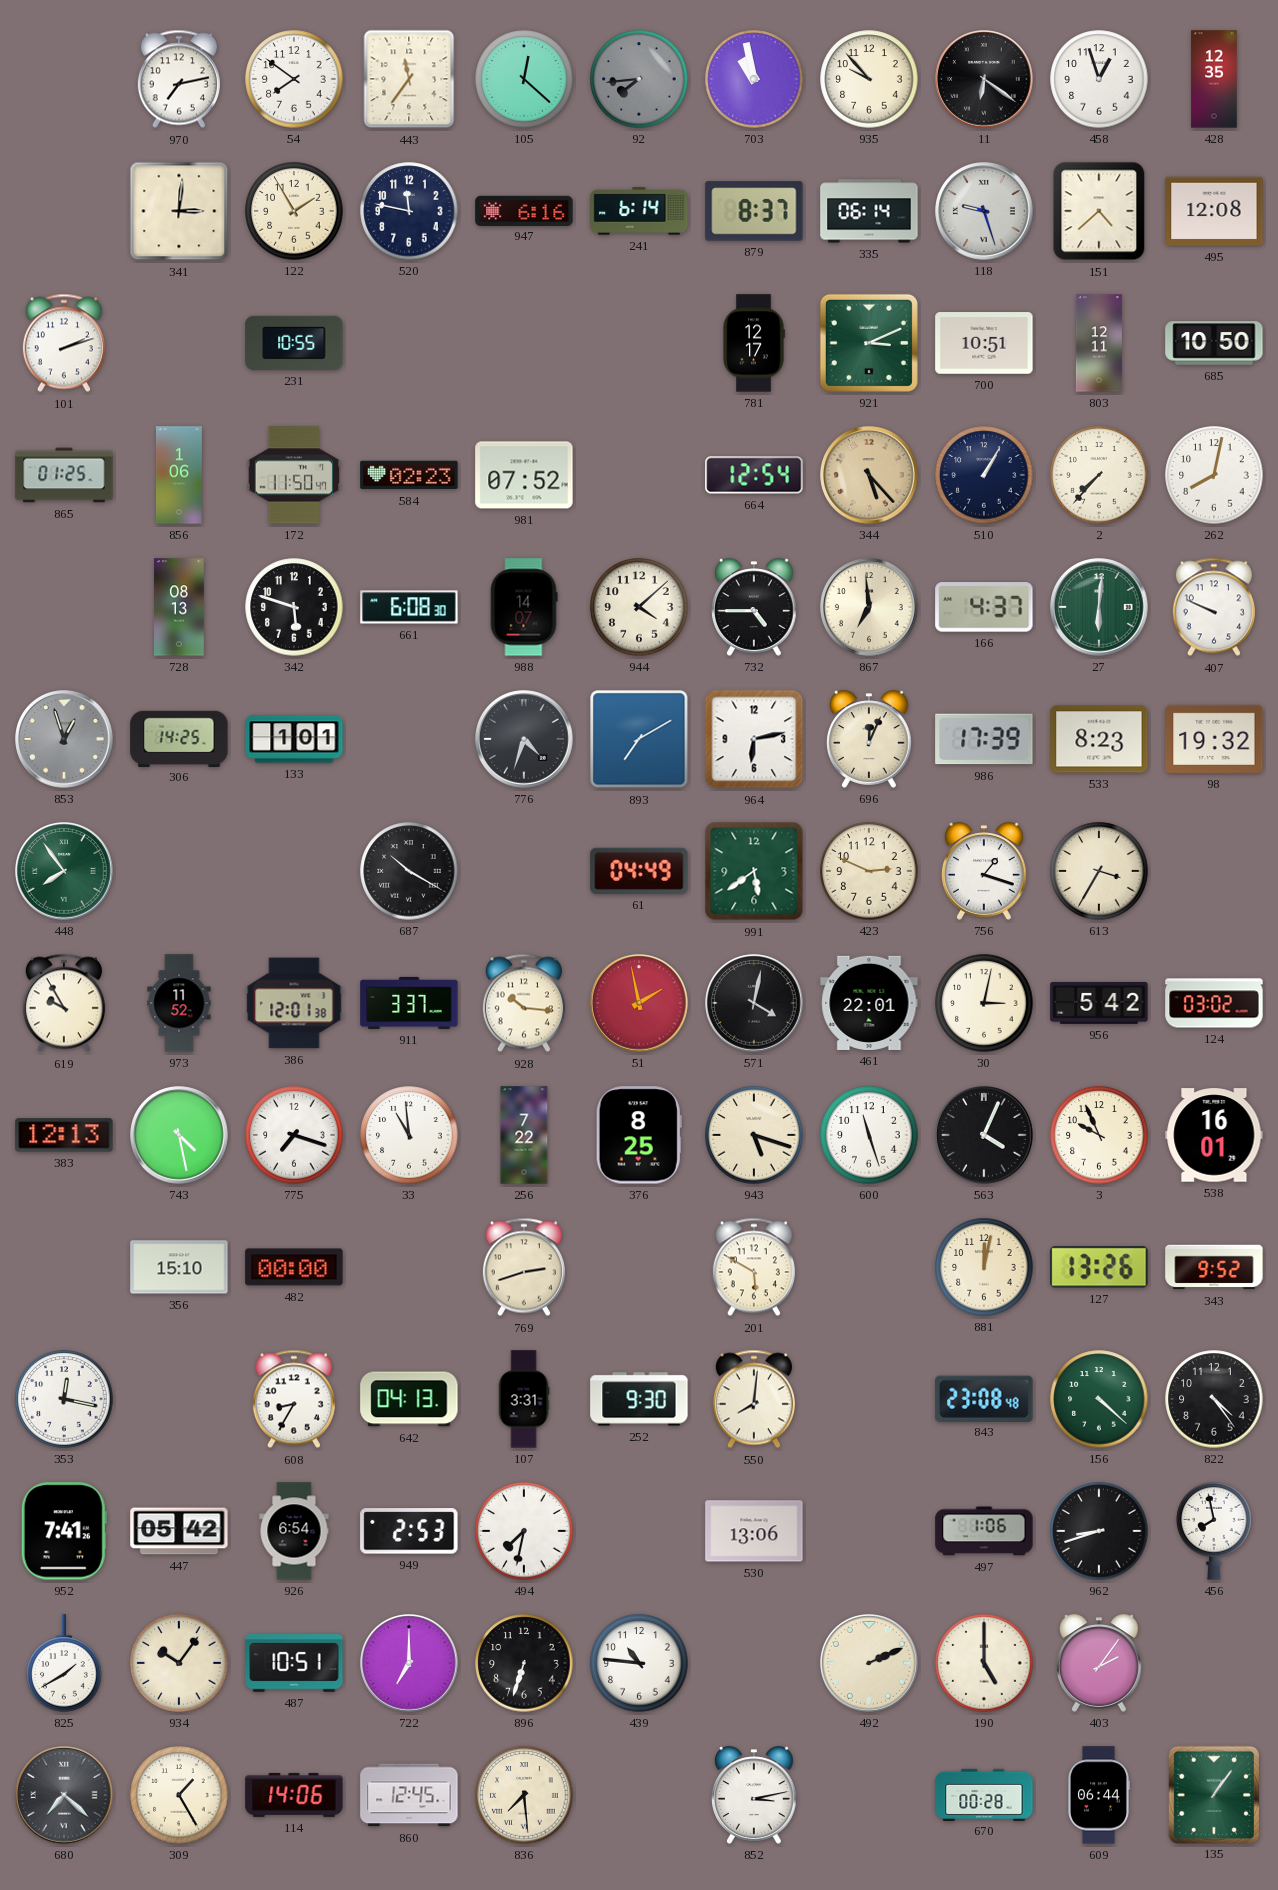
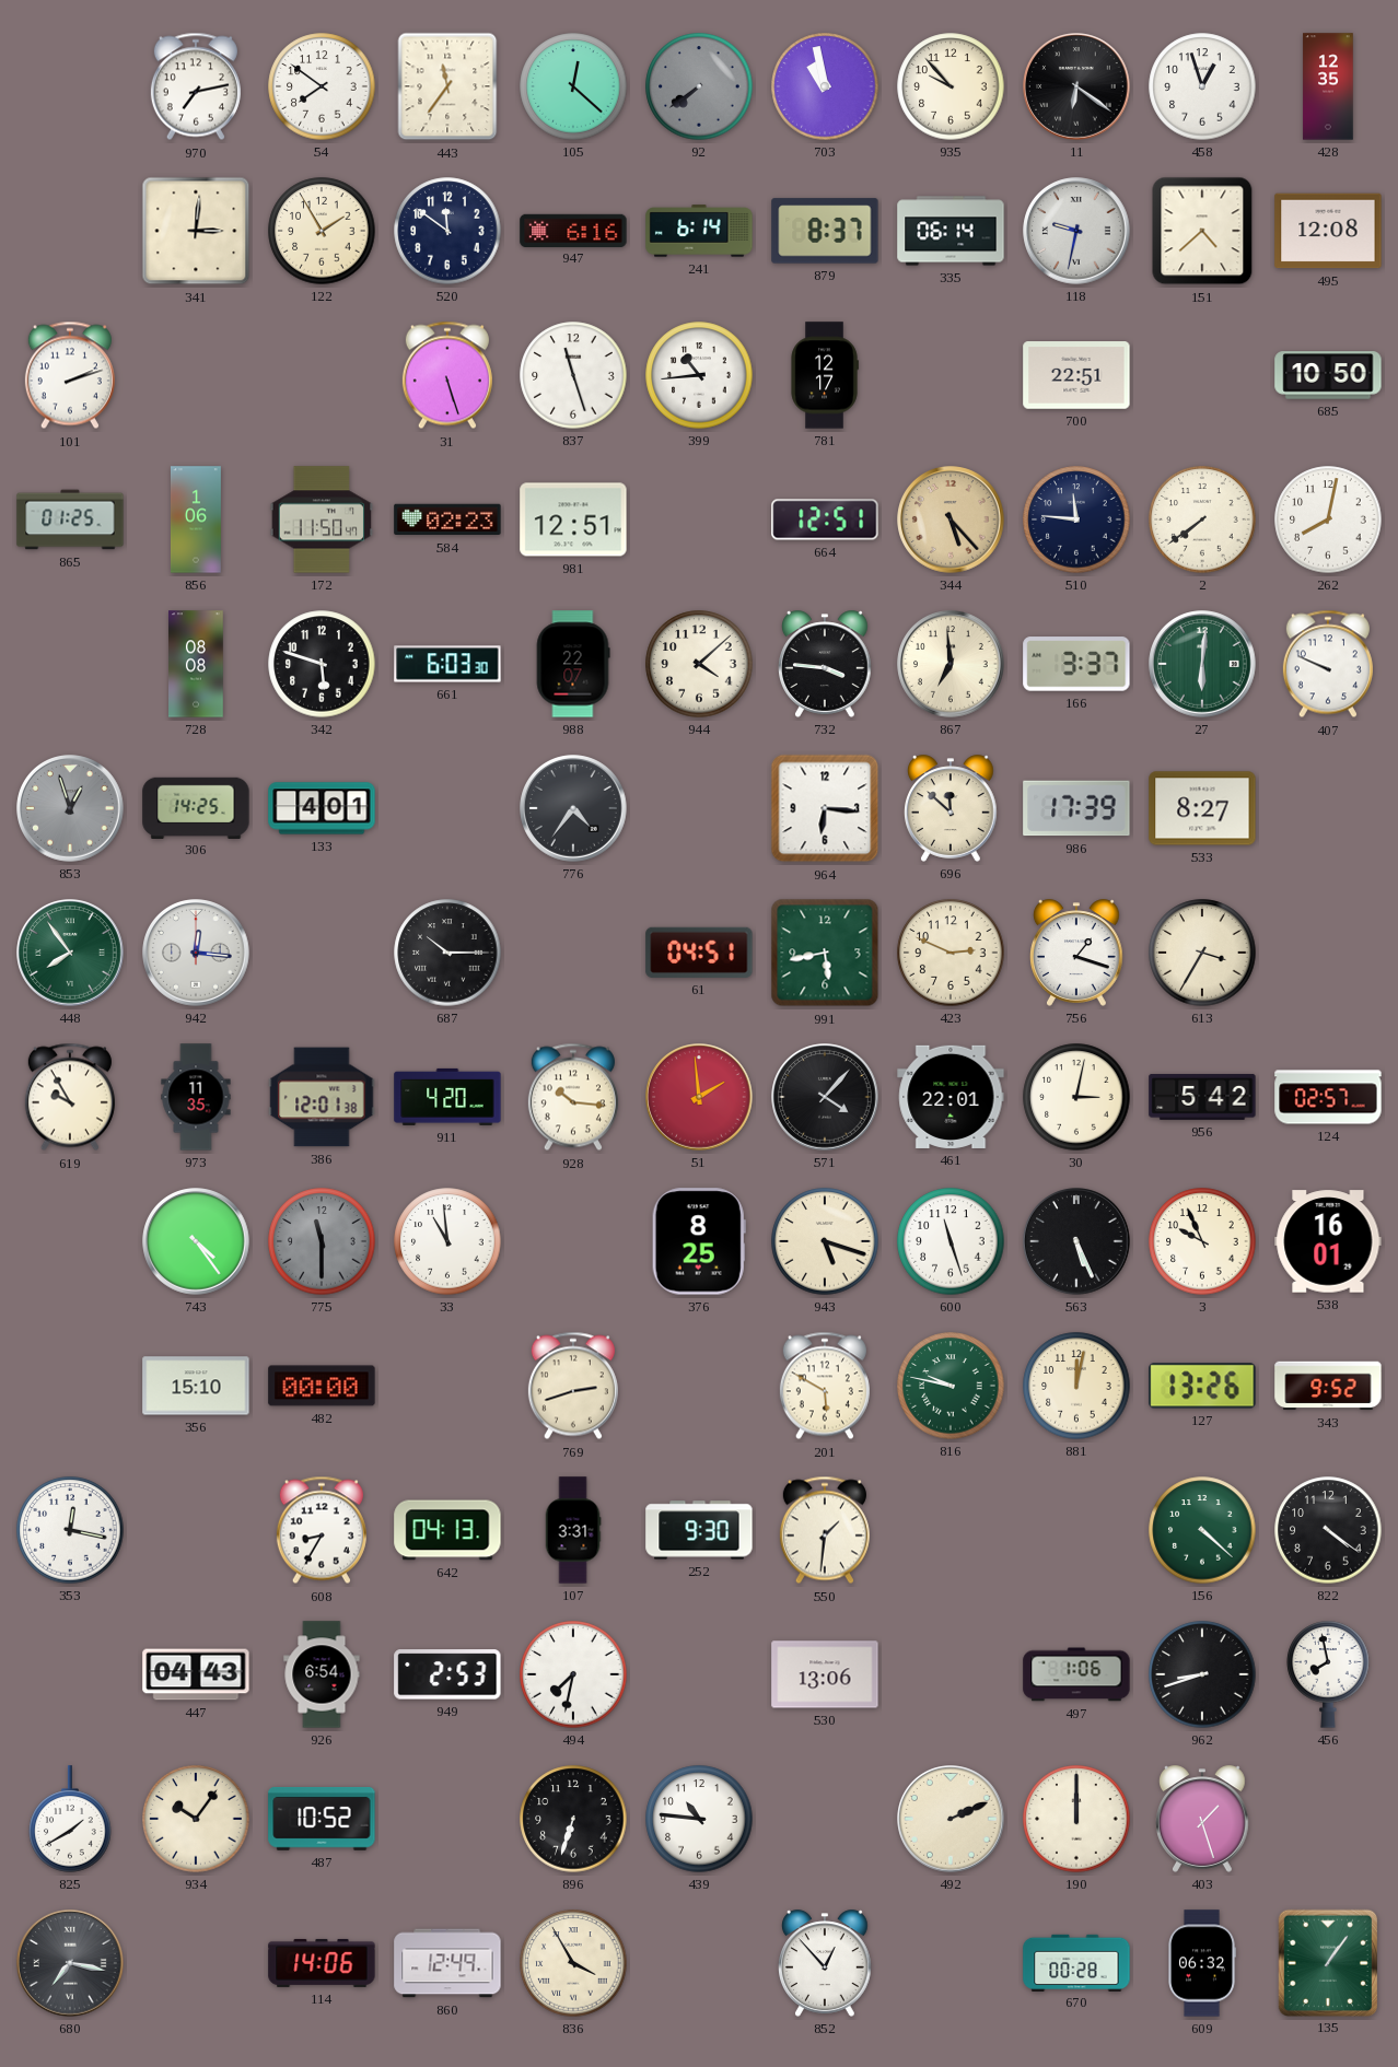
92: 7:44 -> 7:39
520: 11:47 -> 11:51
118: 9:27 -> 9:32
231: 10:55 -> none
31: none -> 5:27
837: none -> 11:27
399: none -> 10:44
921: 3:11 -> none
700: 10:51 -> 22:51
803: 12:11 -> none
981: 07:52 -> 12:51
664: 12:54 -> 12:51
510: 1:05 -> 11:46
2: 7:37 -> 7:39
728: 08:13 -> 08:08
661: 6:08 -> 6:03
988: 14:07 -> 22:07
732: 4:45 -> 3:46
166: 4:37 -> 3:37
133: 1:01 -> 4:01
776: 4:33 -> 4:36
893: 7:10 -> none
964: 6:13 -> 6:16
696: 12:04 -> 11:52
533: 8:23 -> 8:27
98: 19:32 -> none
942: none -> 12:16
687: 10:20 -> 10:15
61: 04:49 -> 04:51
991: 5:39 -> 5:43
973: 11:52 -> 11:35
911: 3:37 -> 4:20
51: 1:58 -> 1:59
571: 4:02 -> 4:07
124: 03:02 -> 02:57
383: 12:13 -> none
743: 4:28 -> 4:24
775: 7:18 -> 11:30
775 dial: white -> grey
256: 7:22 -> none
563: 4:04 -> 5:26
816: none -> 9:47
550: 8:01 -> 1:31
843: 23:08 -> none
822: 4:24 -> 4:21
952: 7:41 -> none
447: 05:42 -> 04:43
487: 10:51 -> 10:52
722: 7:00 -> none
190: 5:00 -> 12:00
403: 2:06 -> 1:27
680: 7:22 -> 7:17
309: 1:25 -> none
860: 12:45 -> 12:49
836: 7:29 -> 3:55
852: 3:13 -> 12:53
609: 06:44 -> 06:32
